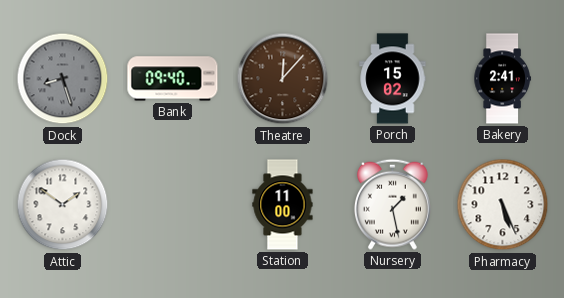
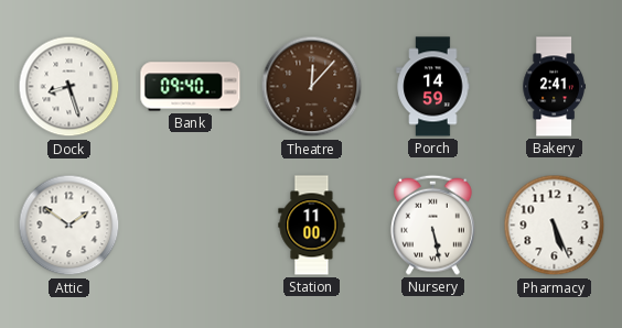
Dock dial: grey -> white
Porch: 15:02 -> 14:59
Nursery: 1:28 -> 5:28
